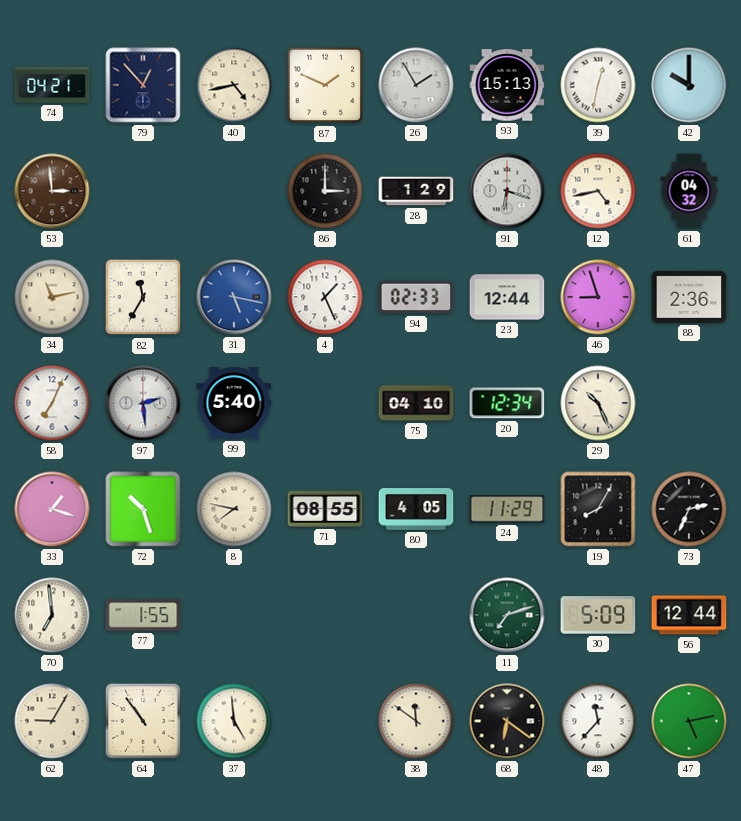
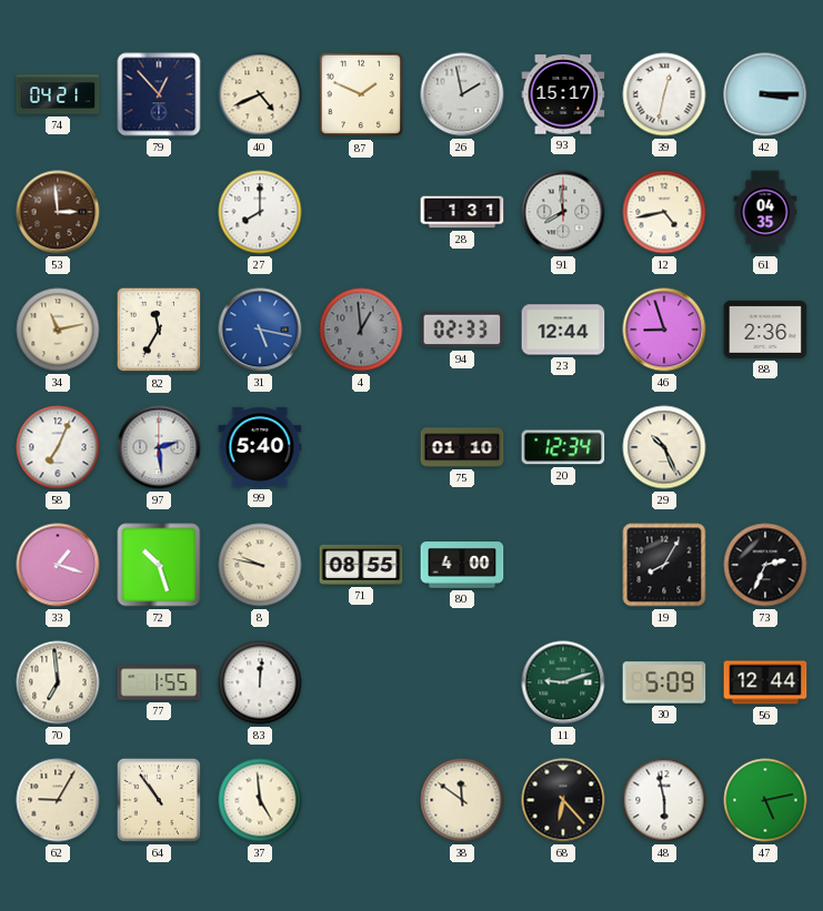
40: 4:43 -> 4:41
26: 1:55 -> 1:58
93: 15:13 -> 15:17
42: 10:00 -> 3:15
27: none -> 8:00
86: 3:00 -> none
28: 1:29 -> 1:31
91: 6:18 -> 7:59
61: 04:32 -> 04:35
4: 1:26 -> 12:59
4 dial: white -> grey
75: 04:10 -> 01:10
8: 7:47 -> 9:47
80: 4:05 -> 4:00
24: 11:29 -> none
83: none -> 12:01
11: 7:12 -> 9:12
68: 6:21 -> 6:23
48: 11:37 -> 5:58
